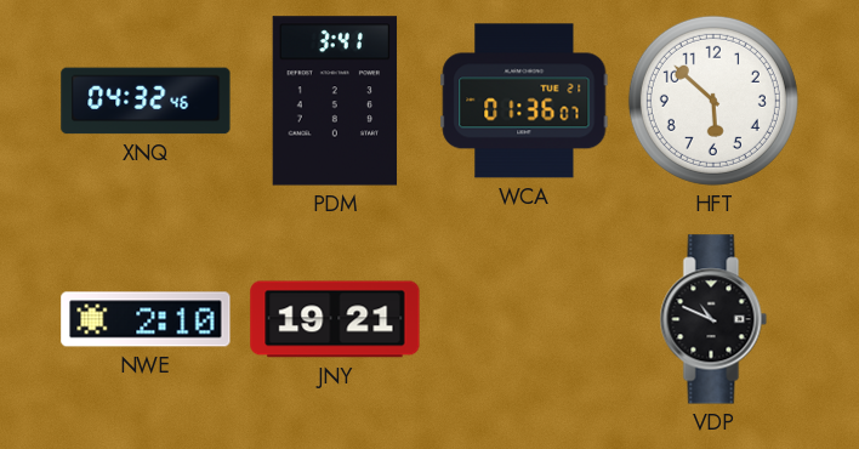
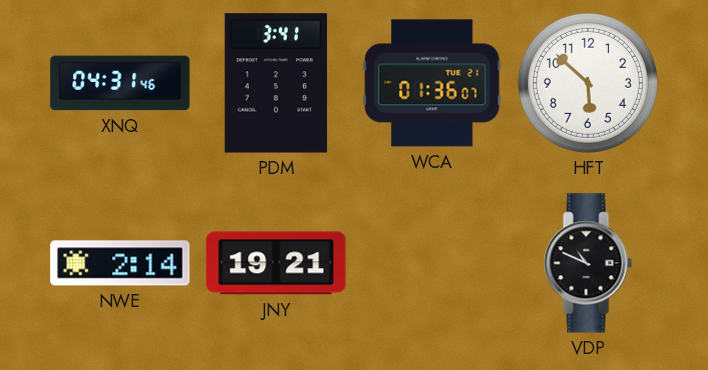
XNQ: 04:32 -> 04:31
NWE: 2:10 -> 2:14
